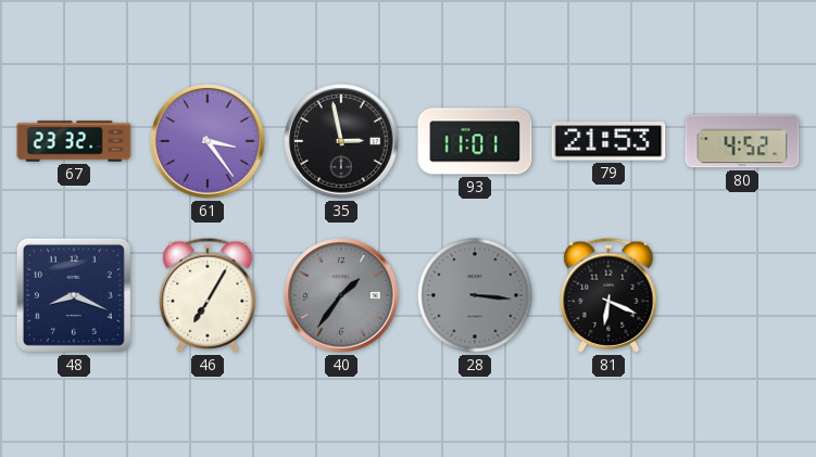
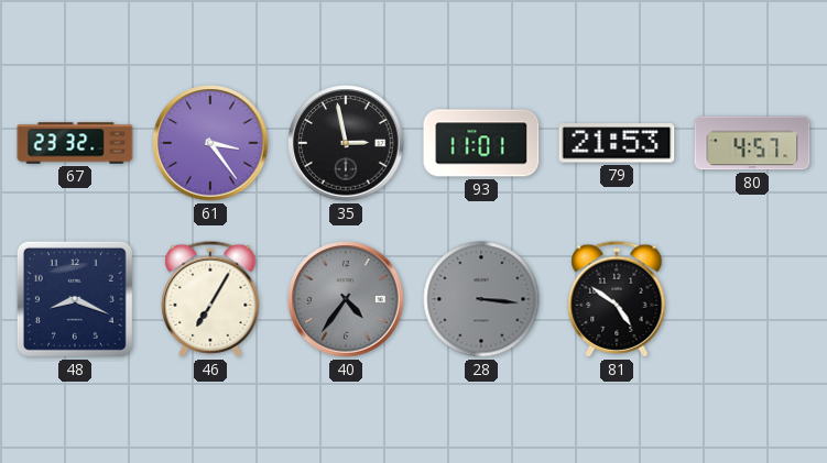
80: 4:52 -> 4:57
40: 1:36 -> 4:36
81: 6:19 -> 4:51
